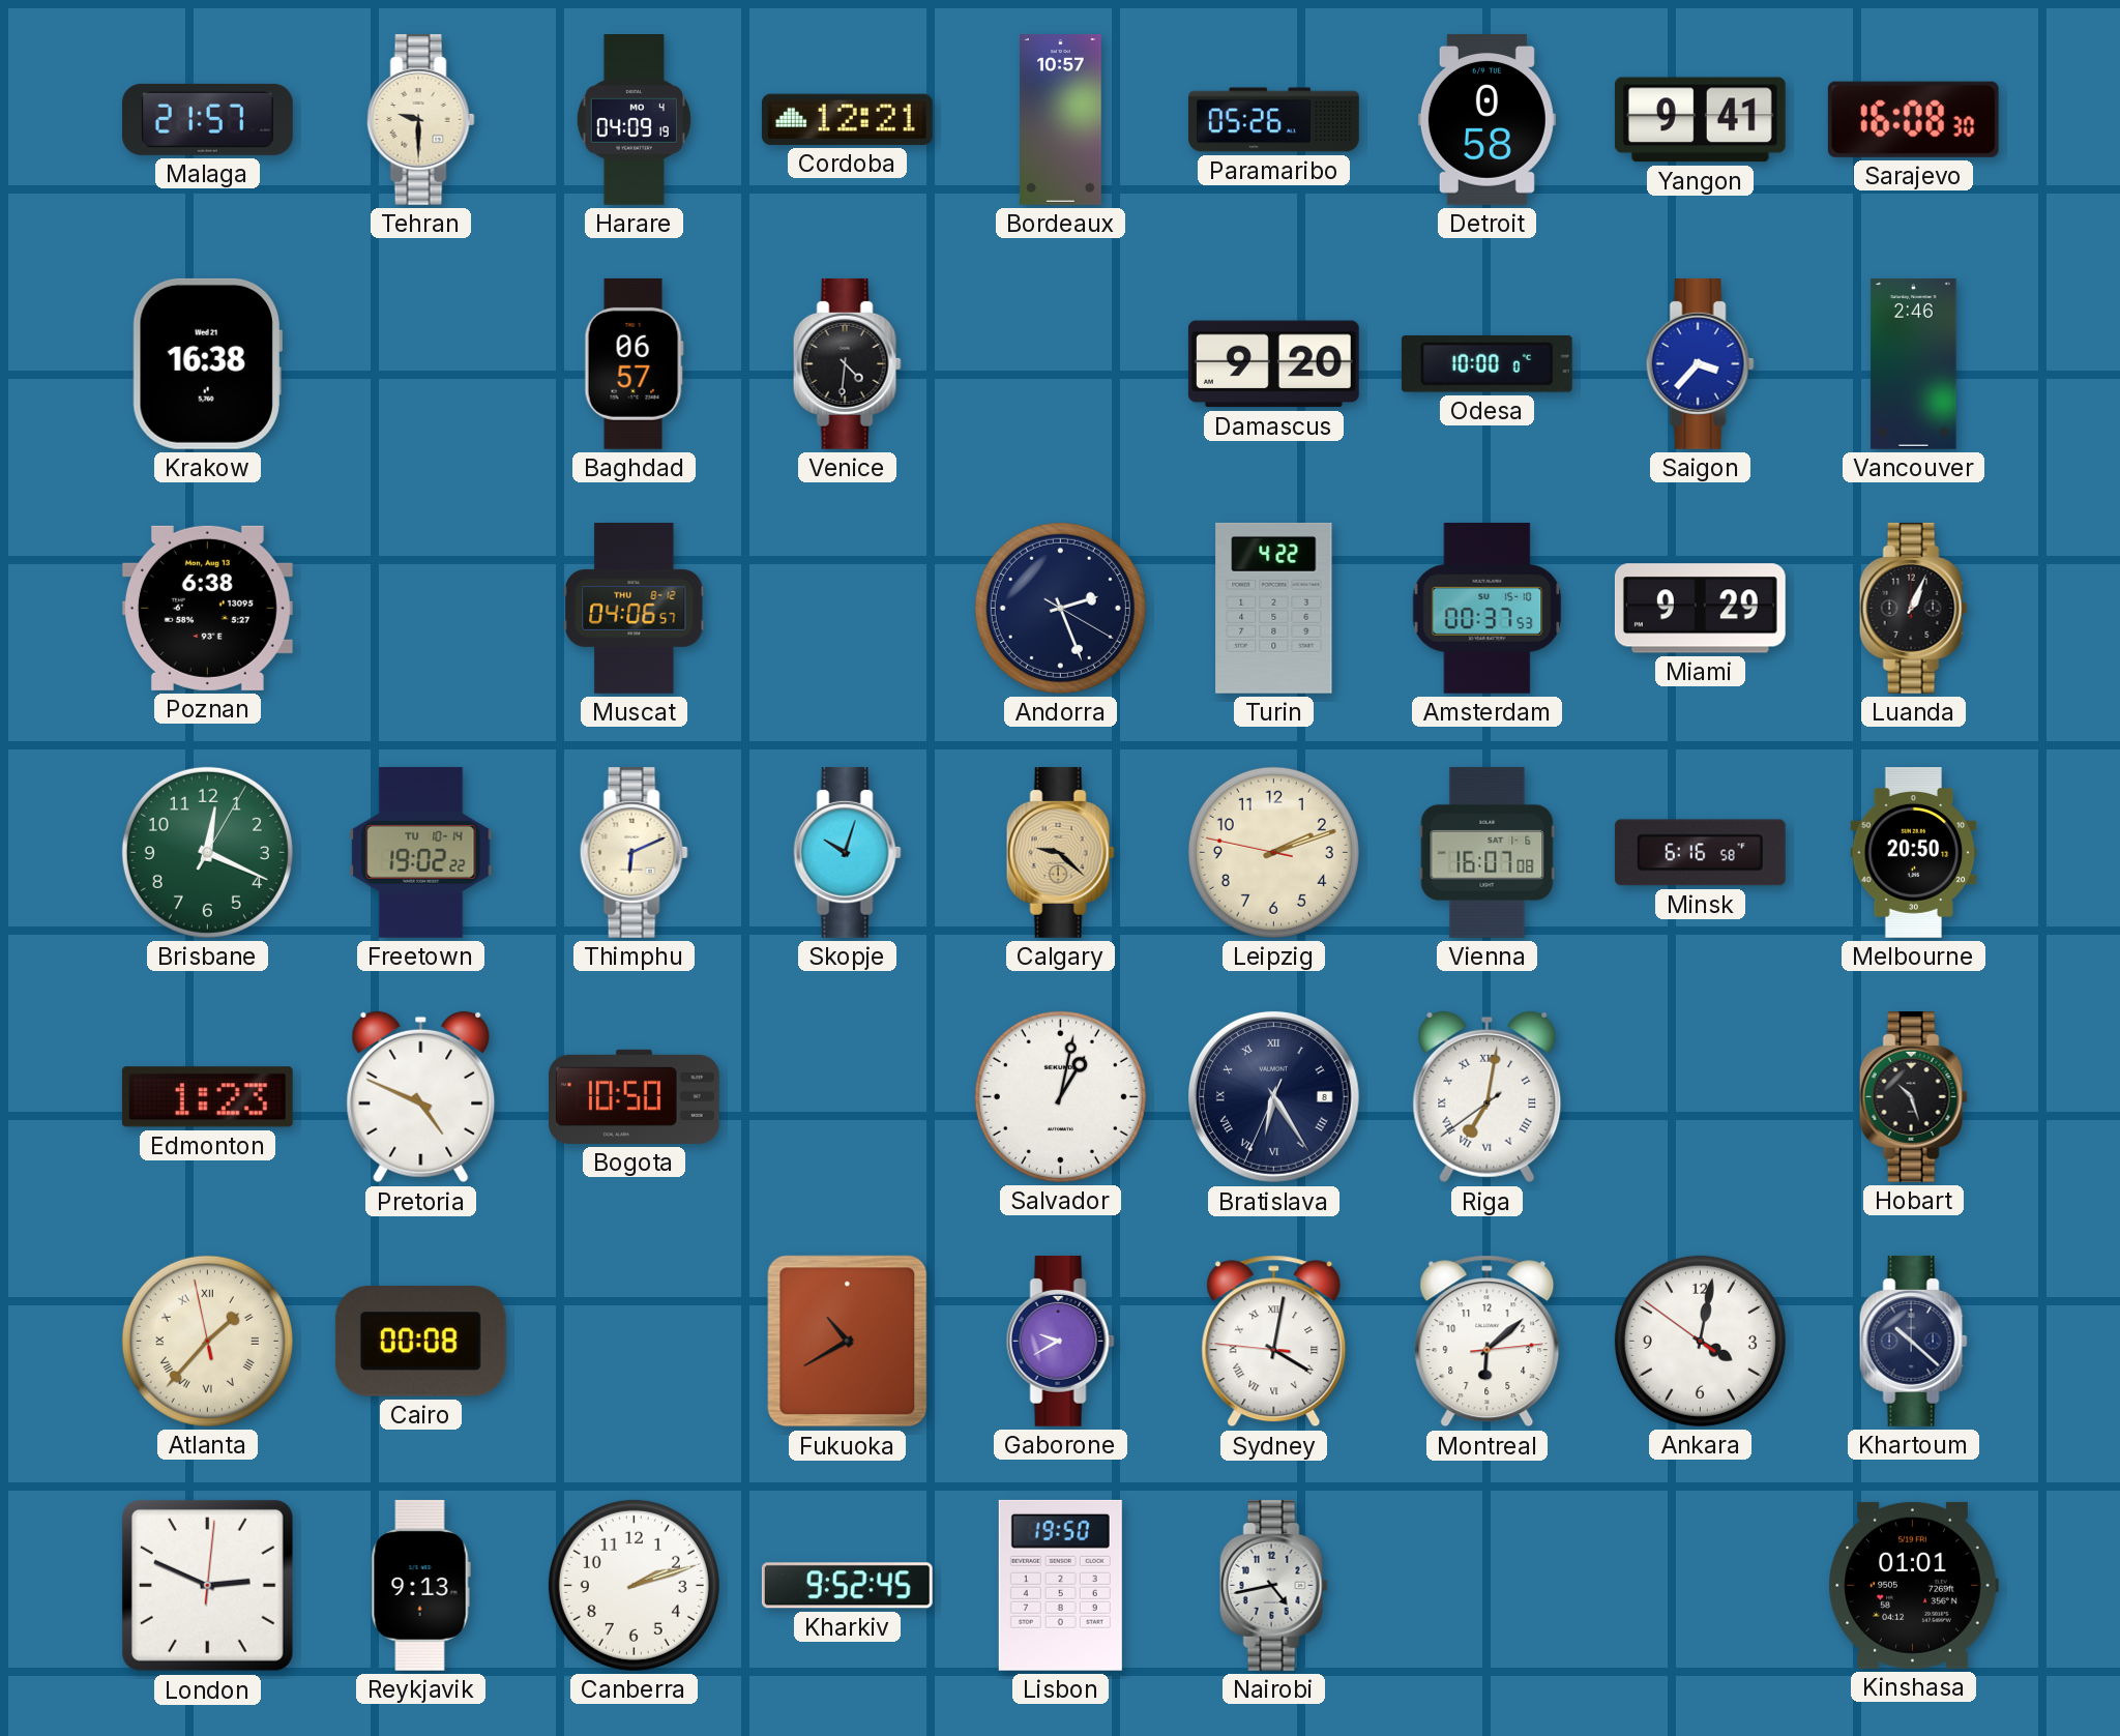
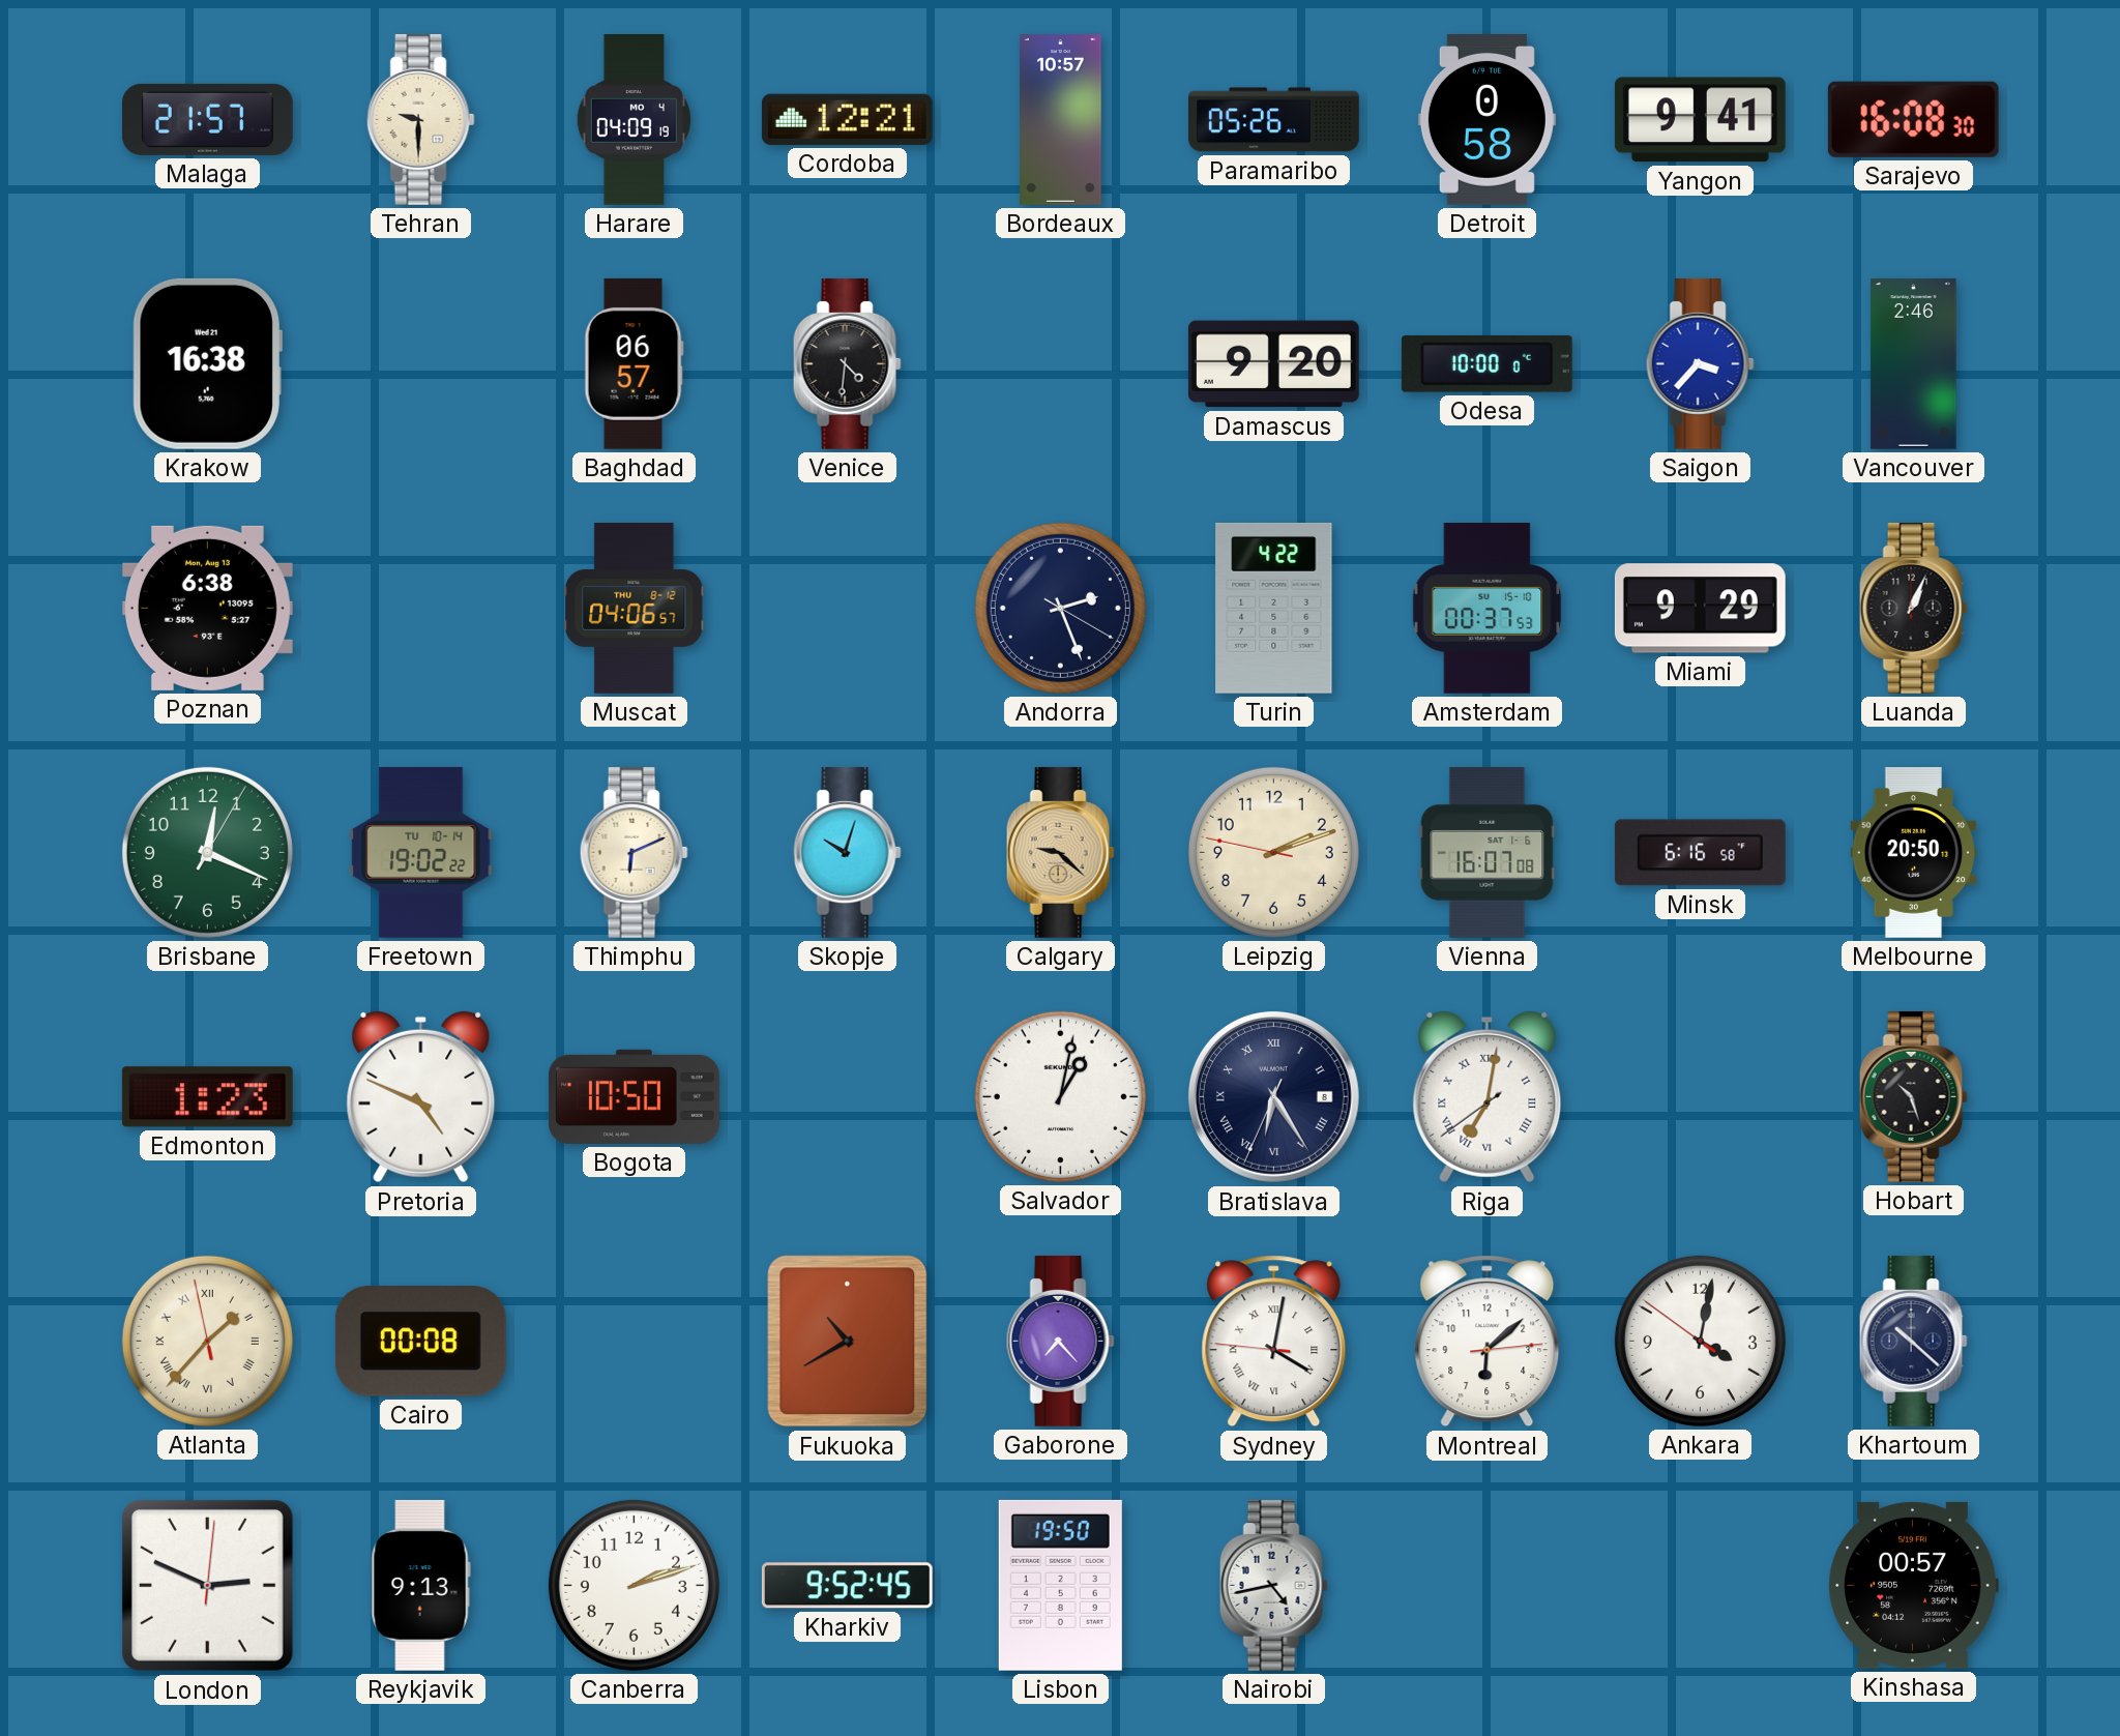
Gaborone: 9:40 -> 7:23
Kinshasa: 01:01 -> 00:57
